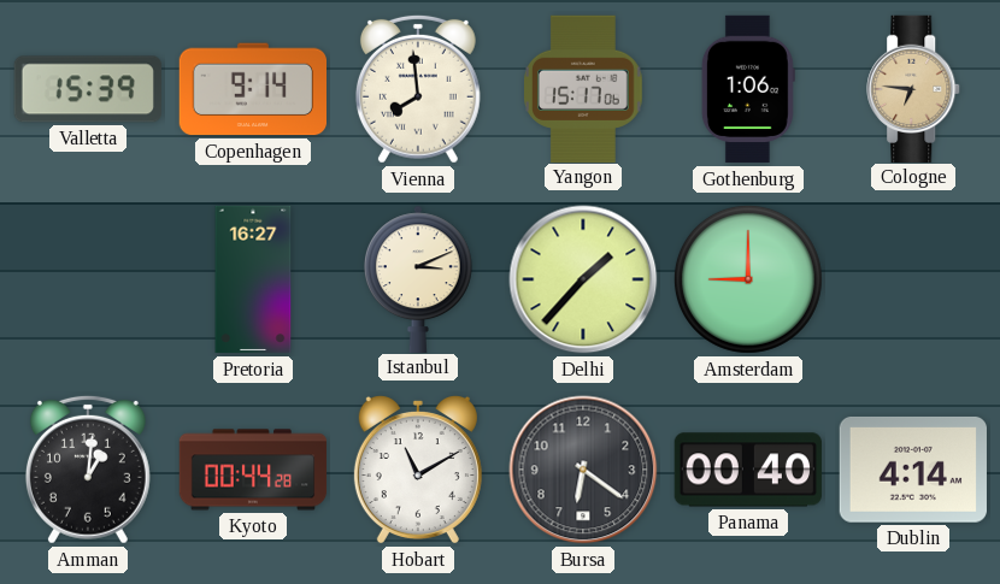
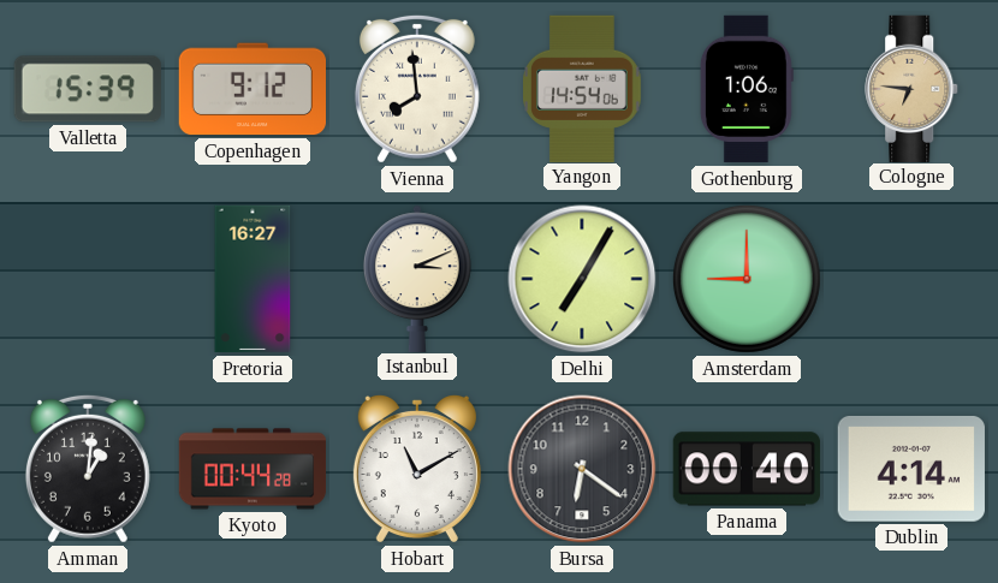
Copenhagen: 9:14 -> 9:12
Yangon: 15:17 -> 14:54
Delhi: 1:37 -> 7:05
